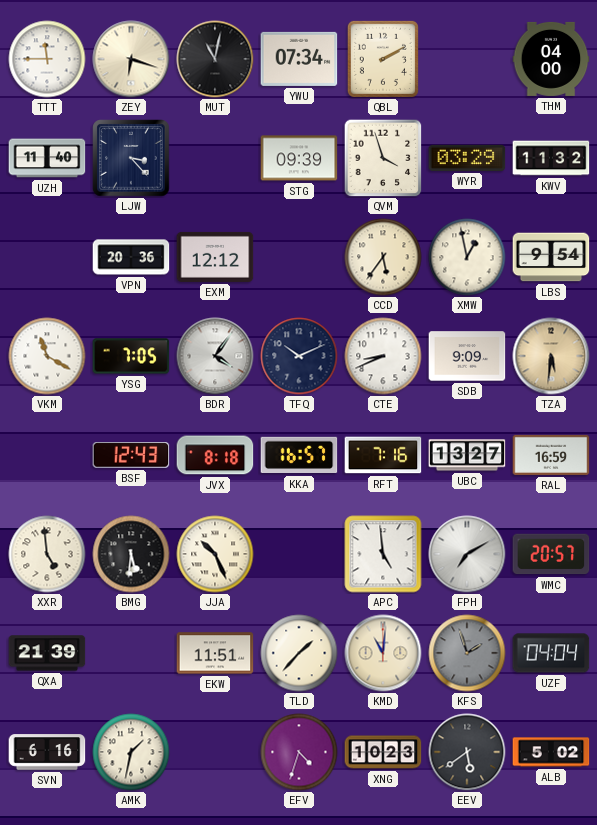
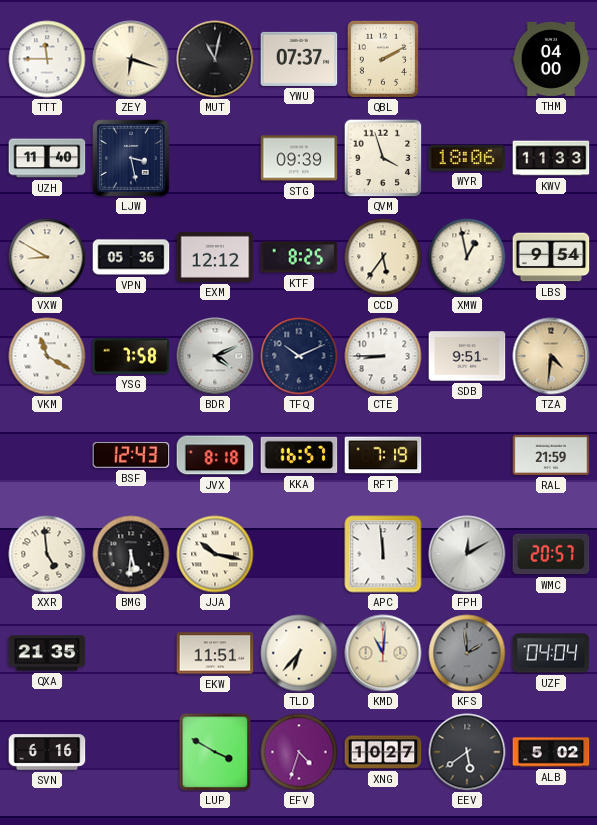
YWU: 07:34 -> 07:37
LJW: 3:23 -> 3:28
WYR: 03:29 -> 18:06
KWV: 11:32 -> 11:33
VXW: none -> 8:50
VPN: 20:36 -> 05:36
KTF: none -> 8:25
YSG: 7:05 -> 7:58
BDR: 4:06 -> 4:11
CTE: 8:41 -> 8:45
SDB: 9:09 -> 9:51
TZA: 5:31 -> 4:31
RFT: 7:16 -> 7:19
UBC: 13:27 -> none
RAL: 16:59 -> 21:59
JJA: 10:26 -> 10:17
APC: 4:59 -> 11:59
FPH: 7:10 -> 12:10
QXA: 21:39 -> 21:35
TLD: 1:37 -> 6:37
KFS: 1:57 -> 1:59
AMK: 1:32 -> none
LUP: none -> 3:50
XNG: 10:23 -> 10:27
